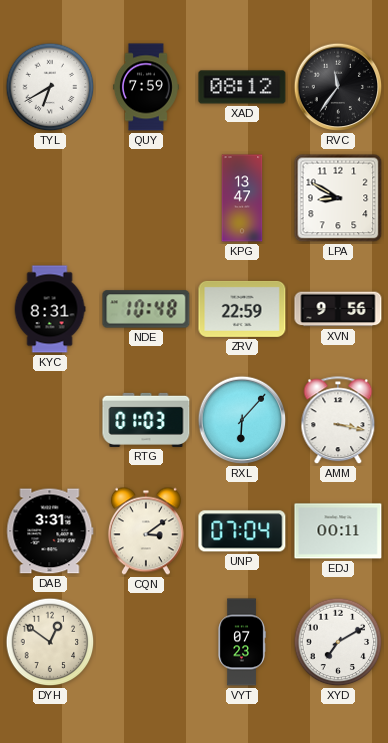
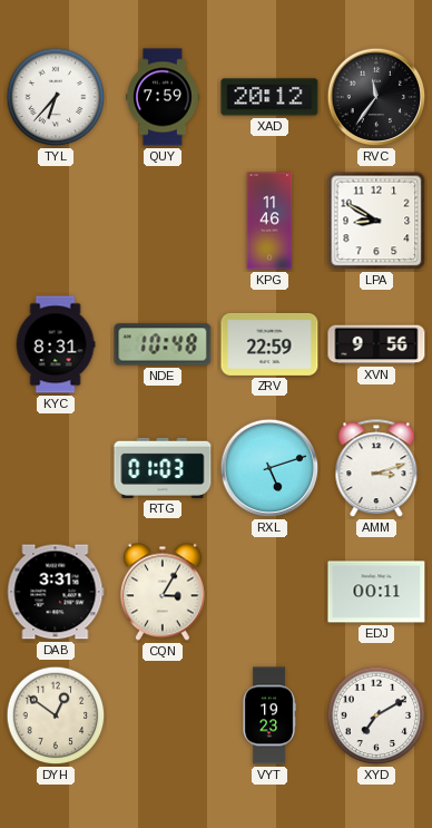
TYL: 6:40 -> 6:37
XAD: 08:12 -> 20:12
KPG: 13:47 -> 11:46
RXL: 6:07 -> 5:12
AMM: 3:17 -> 3:12
CQN: 3:09 -> 3:05
UNP: 07:04 -> none
VYT: 07:23 -> 19:23
